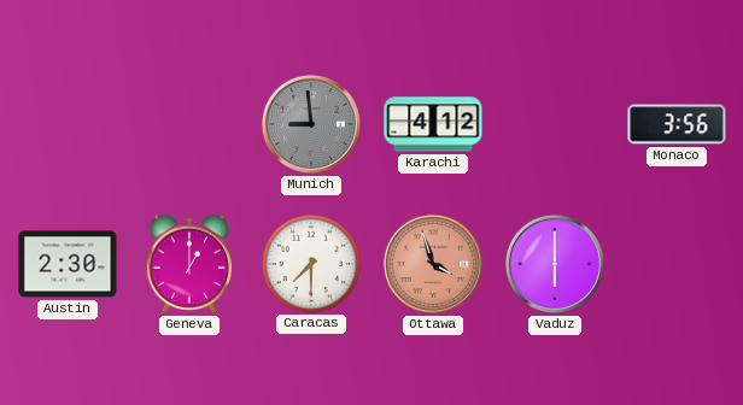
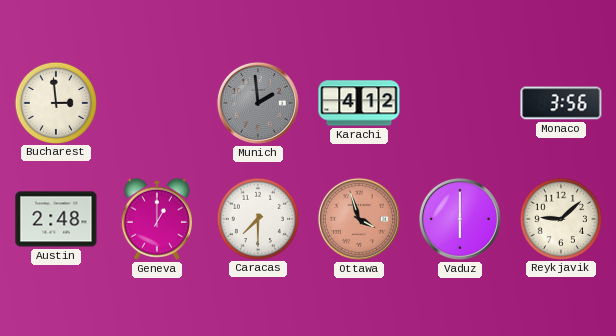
Bucharest: none -> 2:59
Munich: 8:59 -> 1:59
Austin: 2:30 -> 2:48
Reykjavik: none -> 9:08
